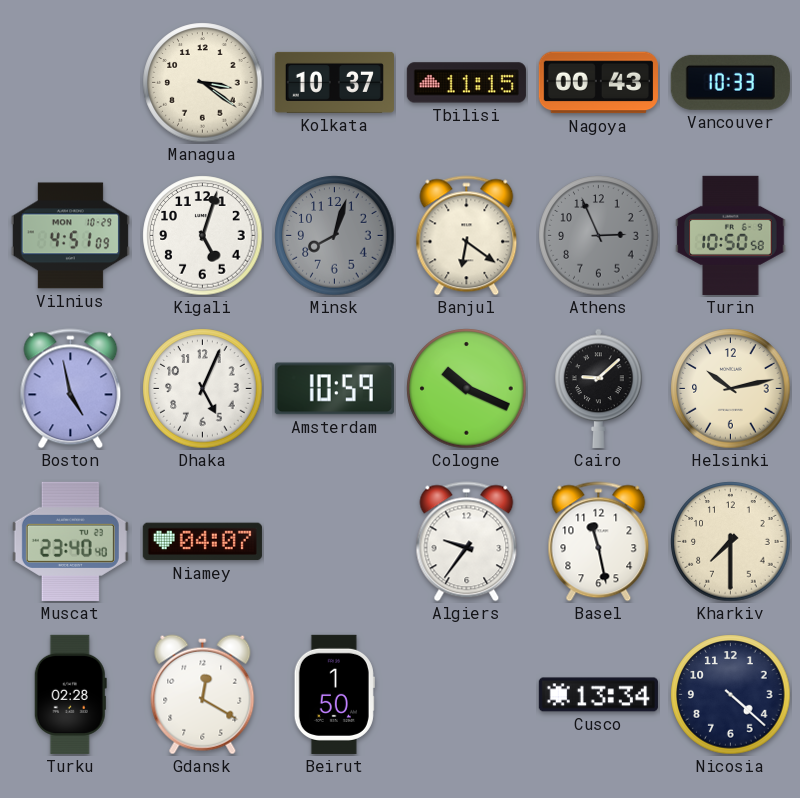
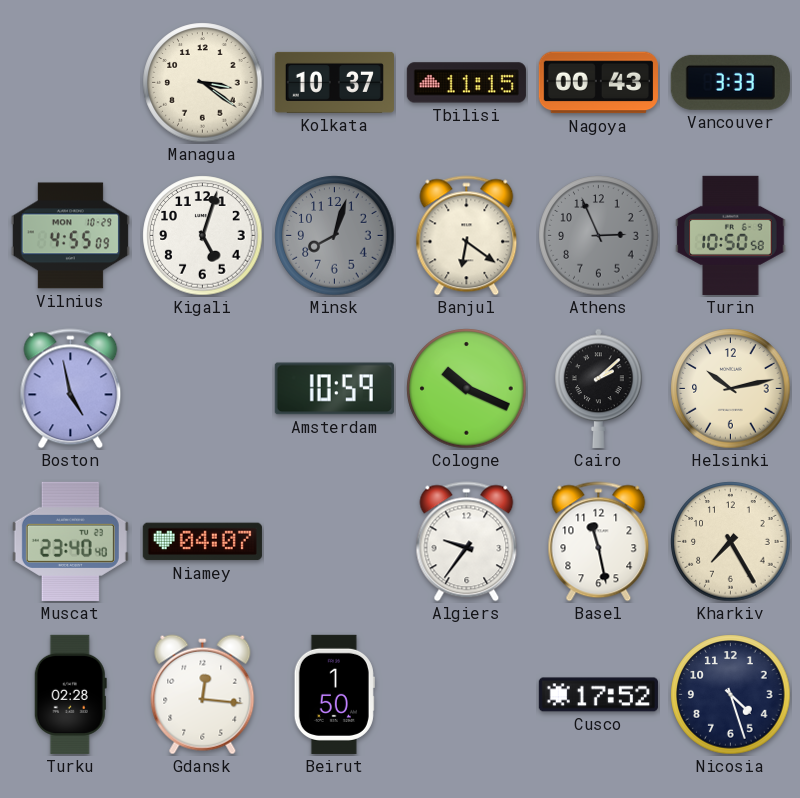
Vancouver: 10:33 -> 3:33
Vilnius: 4:51 -> 4:55
Dhaka: 5:04 -> none
Cairo: 9:08 -> 2:08
Kharkiv: 7:30 -> 7:25
Gdansk: 12:20 -> 12:16
Cusco: 13:34 -> 17:52
Nicosia: 4:22 -> 4:27
